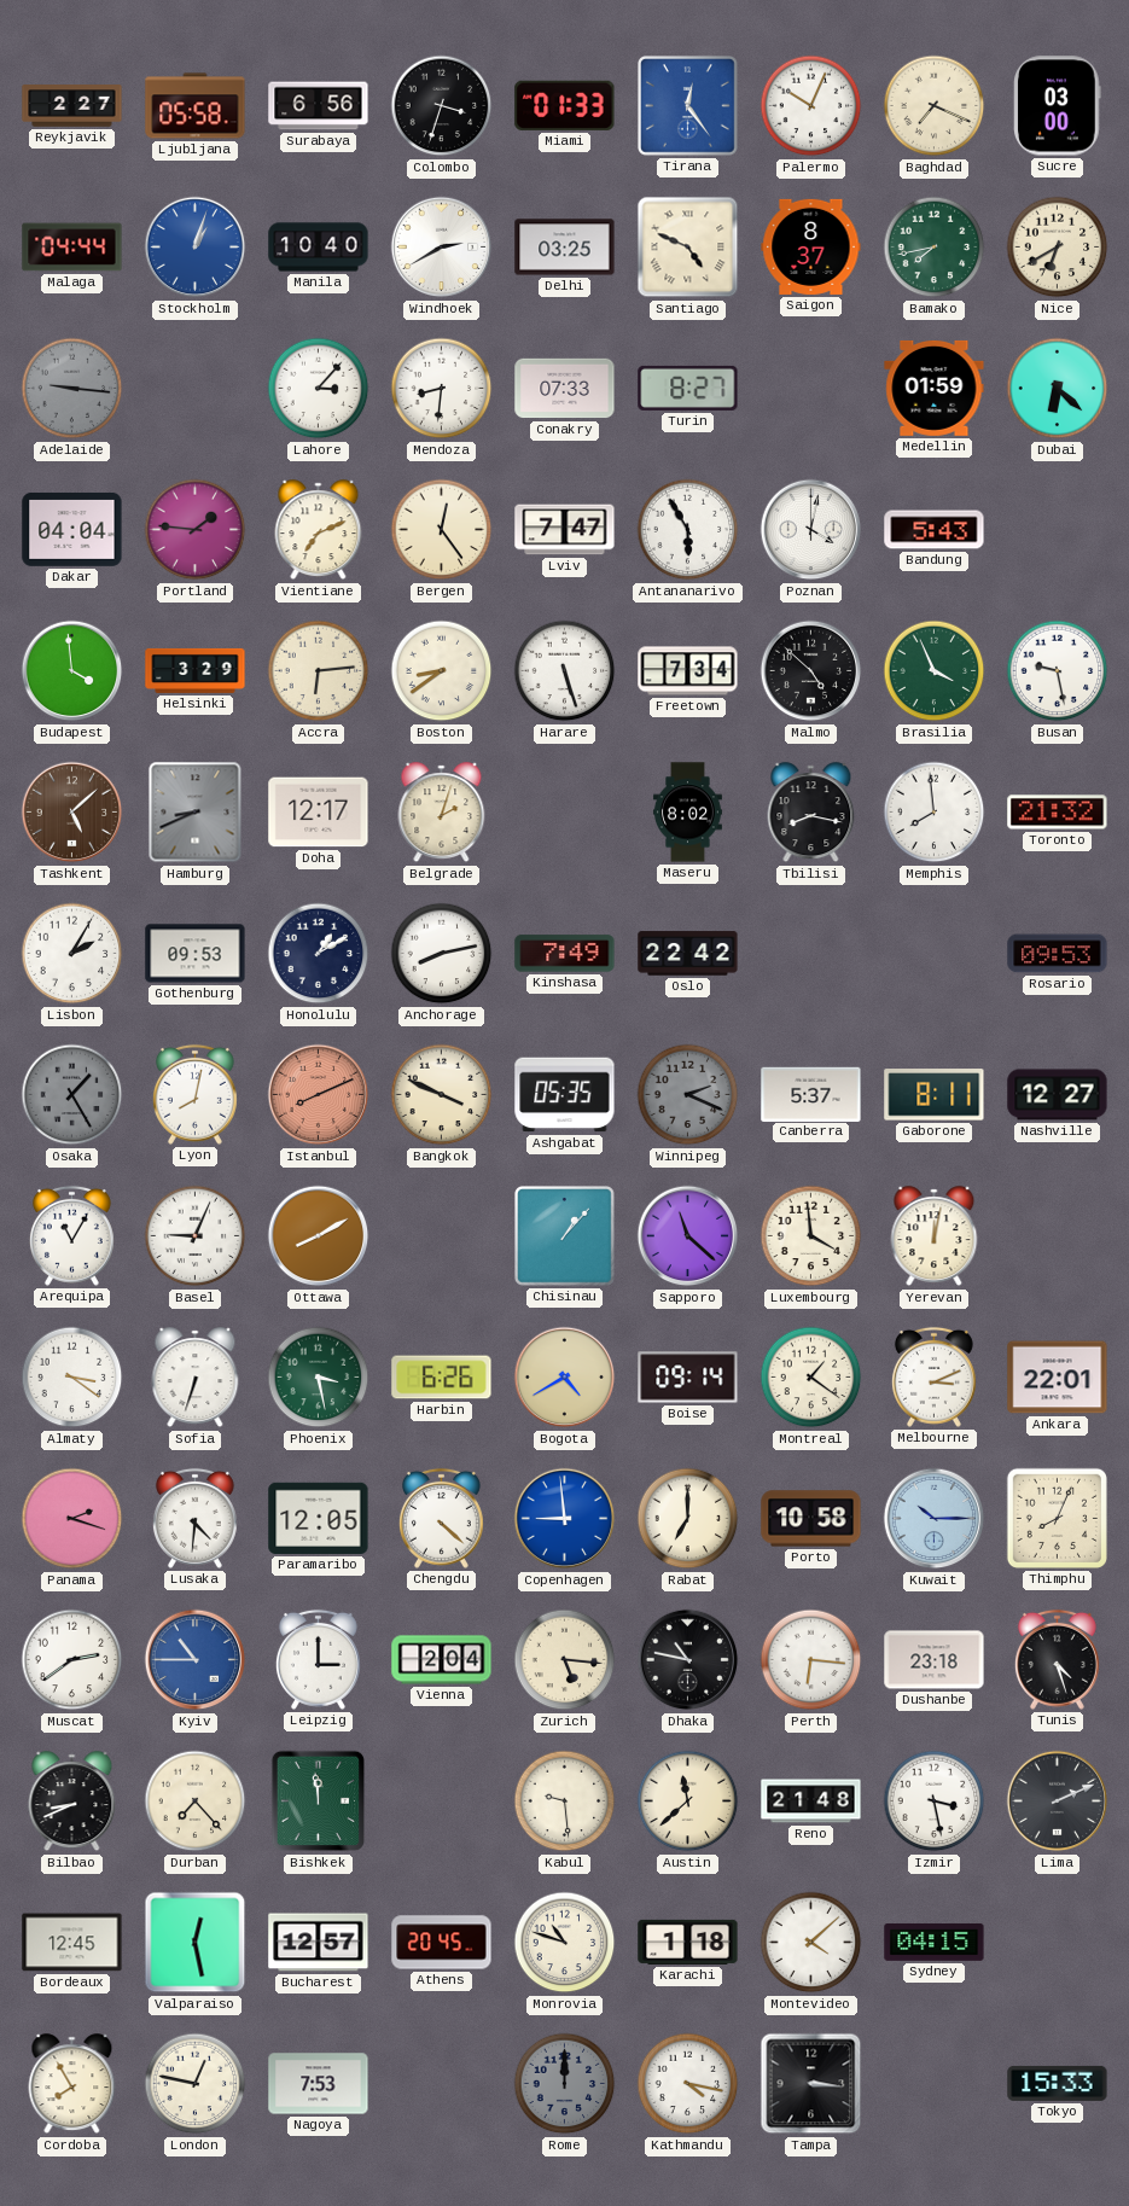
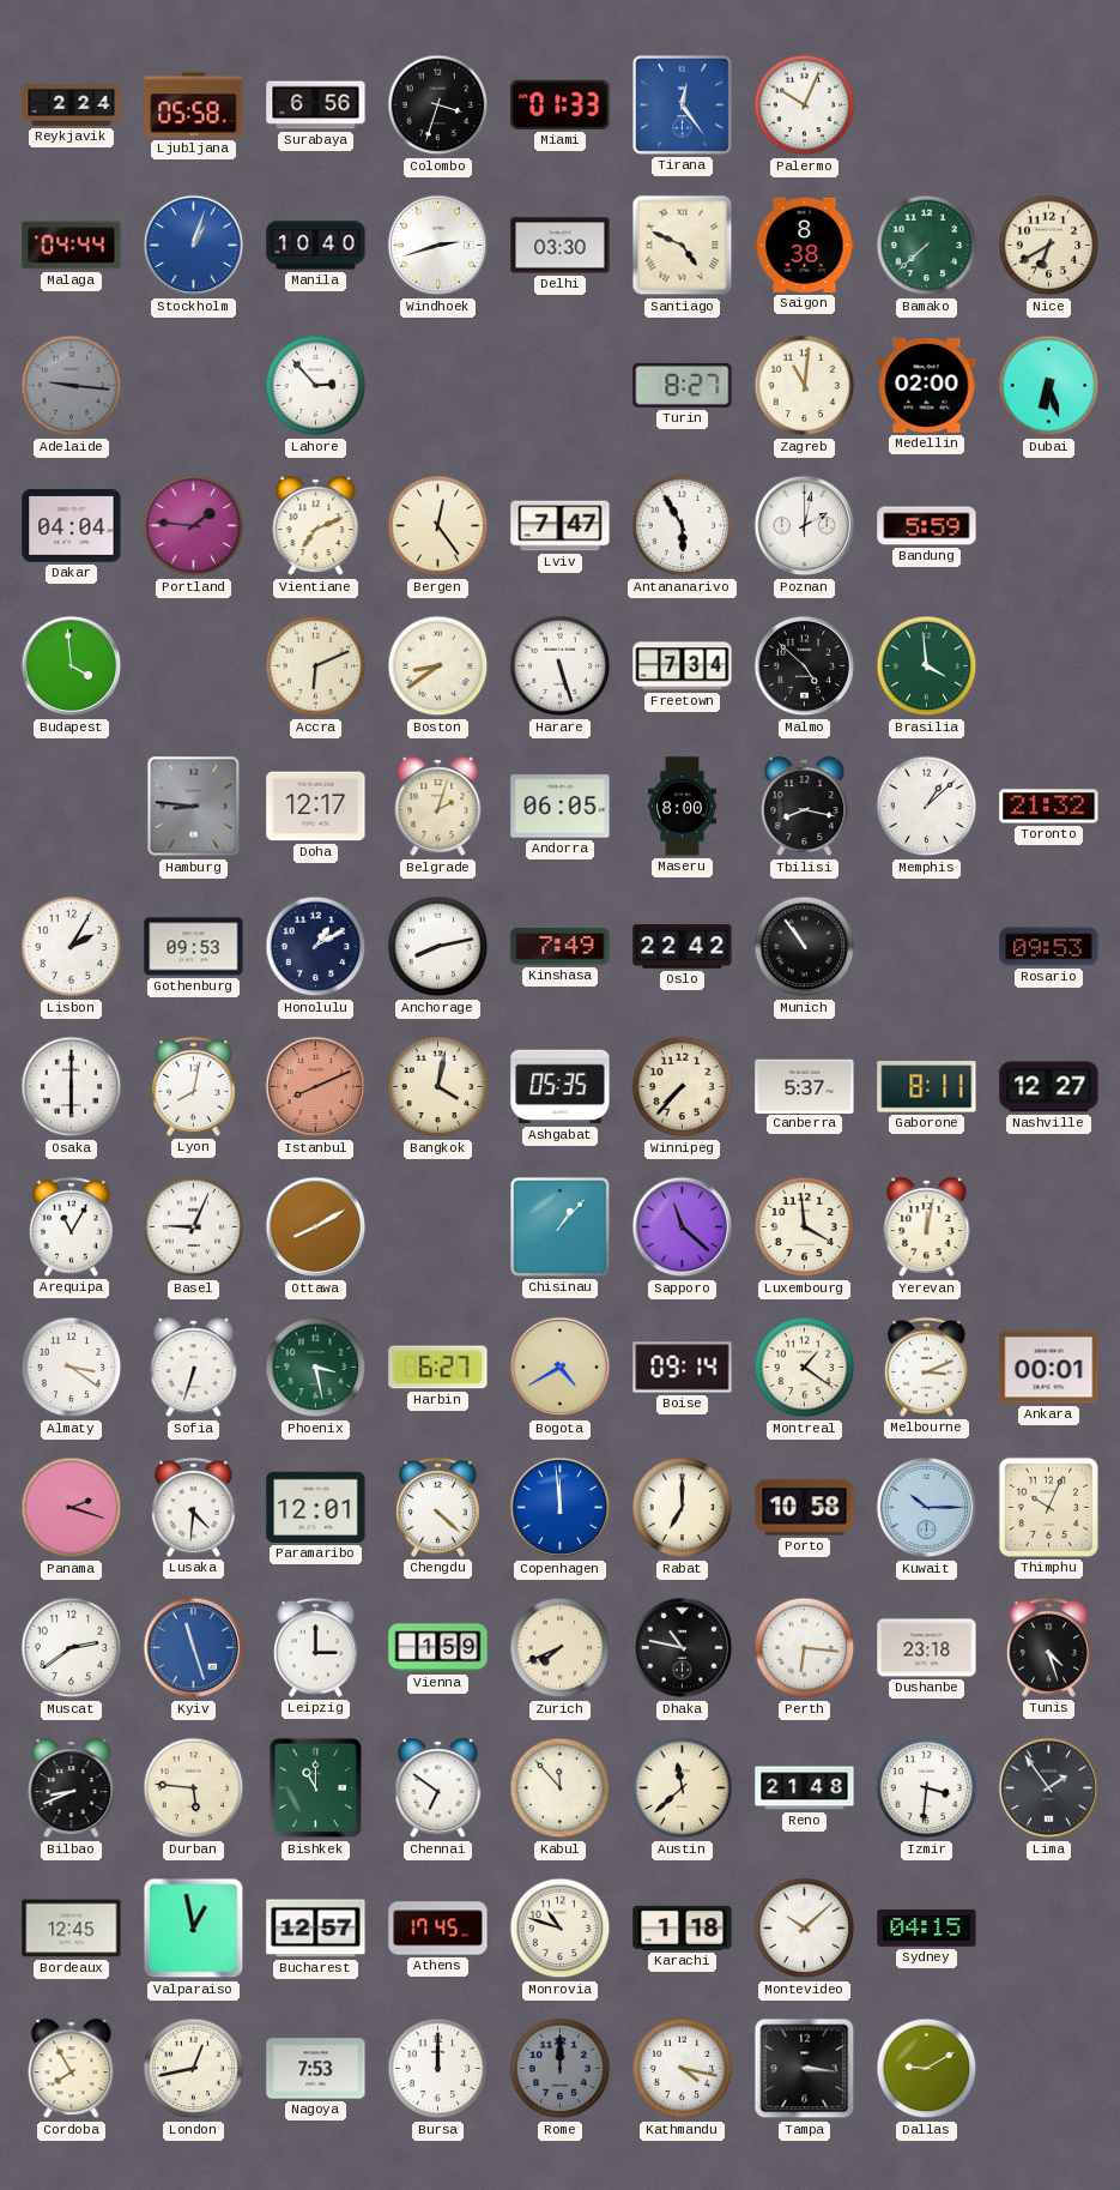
Reykjavik: 2:27 -> 2:24
Baghdad: 7:19 -> none
Sucre: 03:00 -> none
Windhoek: 2:40 -> 2:42
Delhi: 03:25 -> 03:30
Saigon: 8:37 -> 8:38
Bamako: 7:43 -> 7:38
Lahore: 3:07 -> 2:53
Mendoza: 8:31 -> none
Conakry: 07:33 -> none
Zagreb: none -> 11:01
Medellin: 01:59 -> 02:00
Dubai: 6:22 -> 6:27
Poznan: 4:02 -> 2:02
Bandung: 5:43 -> 5:59
Helsinki: 3:29 -> none
Accra: 6:14 -> 6:11
Brasilia: 3:56 -> 3:59
Busan: 9:28 -> none
Tashkent: 5:08 -> none
Hamburg: 8:41 -> 8:46
Andorra: none -> 06:05
Maseru: 8:02 -> 8:00
Memphis: 7:59 -> 1:08
Munich: none -> 10:54
Osaka: 1:25 -> 6:00
Osaka dial: grey -> white
Bangkok: 3:49 -> 4:02
Winnipeg: 2:19 -> 7:37
Winnipeg dial: grey -> cream
Harbin: 6:26 -> 6:27
Ankara: 22:01 -> 00:01
Paramaribo: 12:05 -> 12:01
Copenhagen: 8:59 -> 11:59
Thimphu: 8:04 -> 10:04
Kyiv: 10:45 -> 11:27
Vienna: 2:04 -> 1:59
Zurich: 5:16 -> 7:41
Durban: 7:23 -> 5:46
Bishkek: 11:59 -> 11:00
Chennai: none -> 6:51
Kabul: 9:29 -> 11:53
Izmir: 3:28 -> 3:31
Lima: 2:11 -> 1:54
Valparaiso: 12:28 -> 12:58
Athens: 20:45 -> 17:45
Montevideo: 4:08 -> 10:08
London: 12:47 -> 12:43
Bursa: none -> 12:00
Dallas: none -> 9:10
Tokyo: 15:33 -> none
